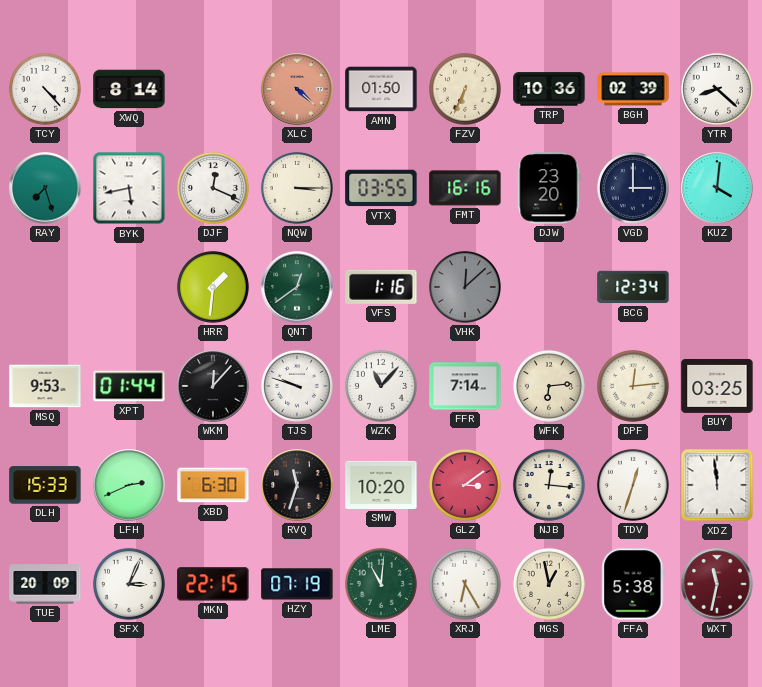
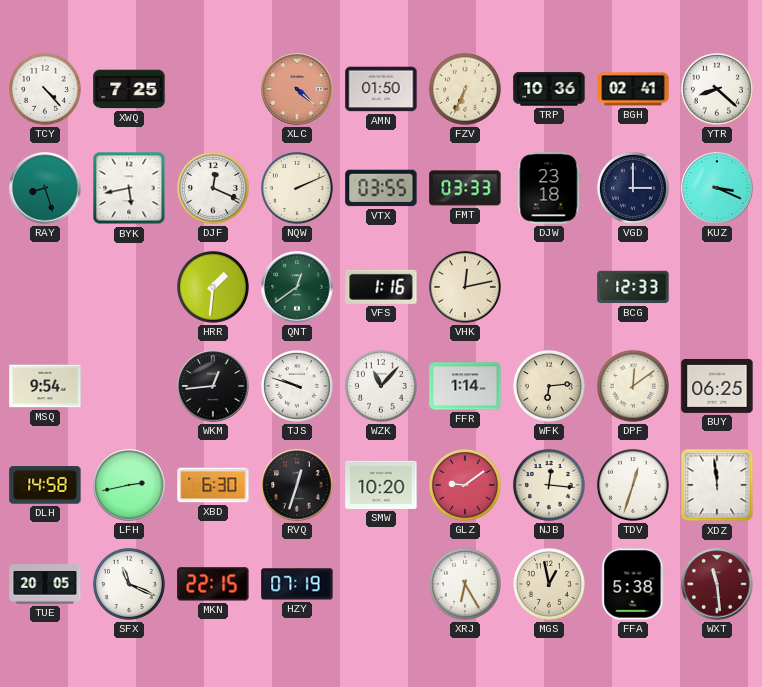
XWQ: 8:14 -> 7:25
BGH: 02:39 -> 02:41
RAY: 7:27 -> 8:27
NQW: 3:15 -> 2:11
FMT: 16:16 -> 03:33
DJW: 23:20 -> 23:18
KUZ: 4:01 -> 3:19
VHK: 12:08 -> 12:13
VHK dial: grey -> cream
BCG: 12:34 -> 12:33
MSQ: 9:53 -> 9:54
XPT: 01:44 -> none
WKM: 12:07 -> 12:44
FFR: 7:14 -> 1:14
DPF: 12:14 -> 12:09
BUY: 03:25 -> 06:25
DLH: 15:33 -> 14:58
LFH: 2:41 -> 2:43
RVQ: 11:33 -> 12:33
GLZ: 3:09 -> 9:09
TUE: 20:09 -> 20:05
SFX: 3:04 -> 11:19
LME: 11:01 -> none
WXT: 11:32 -> 11:29
